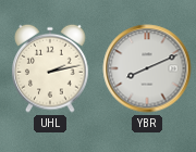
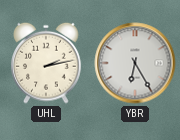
YBR: 8:11 -> 6:25
